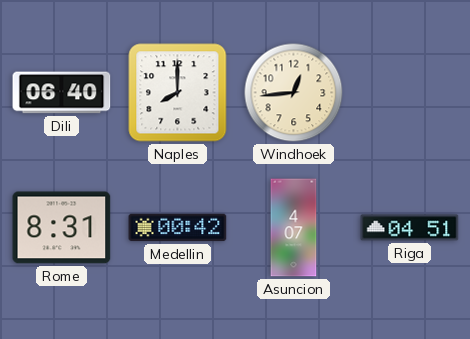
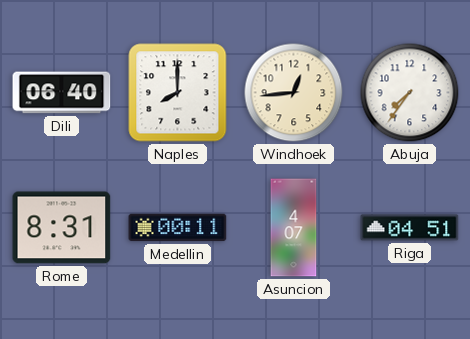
Abuja: none -> 7:36
Medellin: 00:42 -> 00:11
